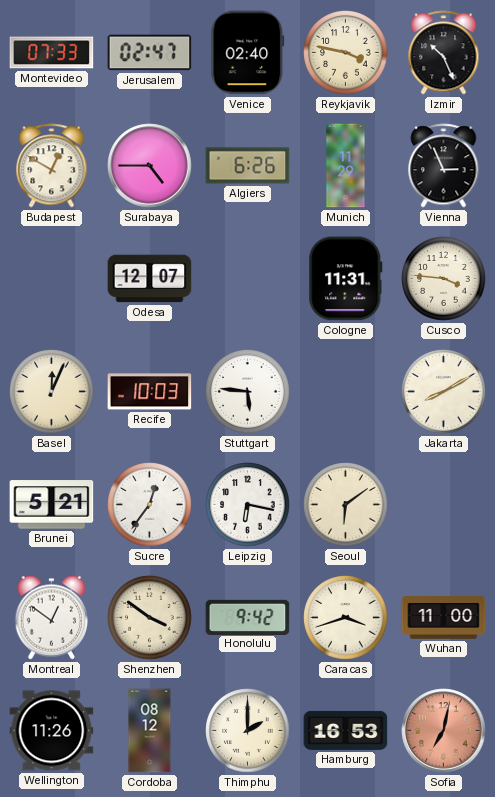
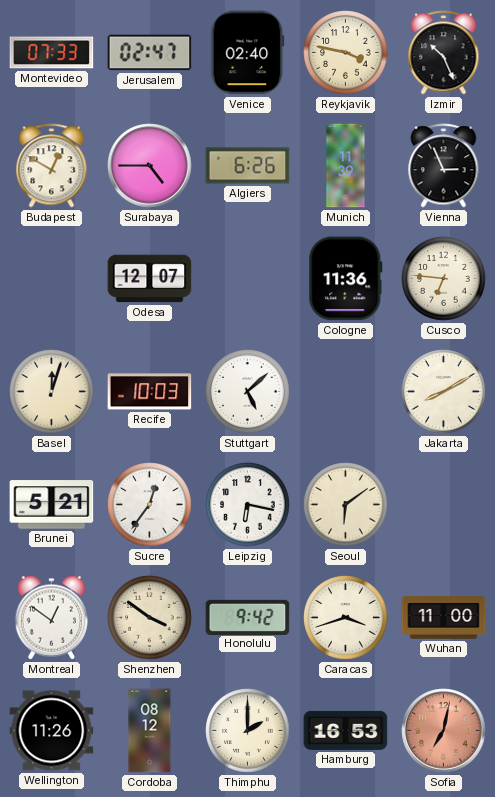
Munich: 11:29 -> 11:39
Cologne: 11:31 -> 11:36
Cusco: 3:46 -> 6:46
Basel: 12:04 -> 12:03
Stuttgart: 5:46 -> 5:08
